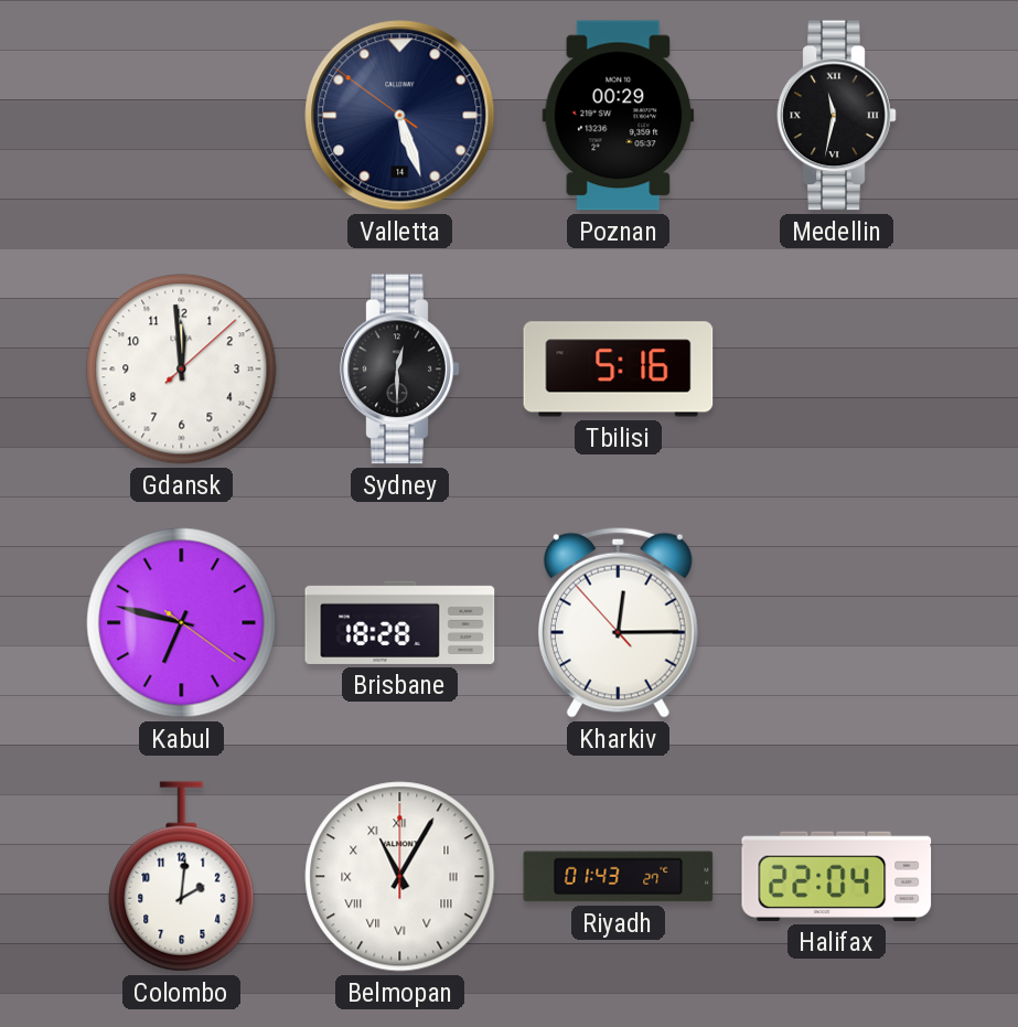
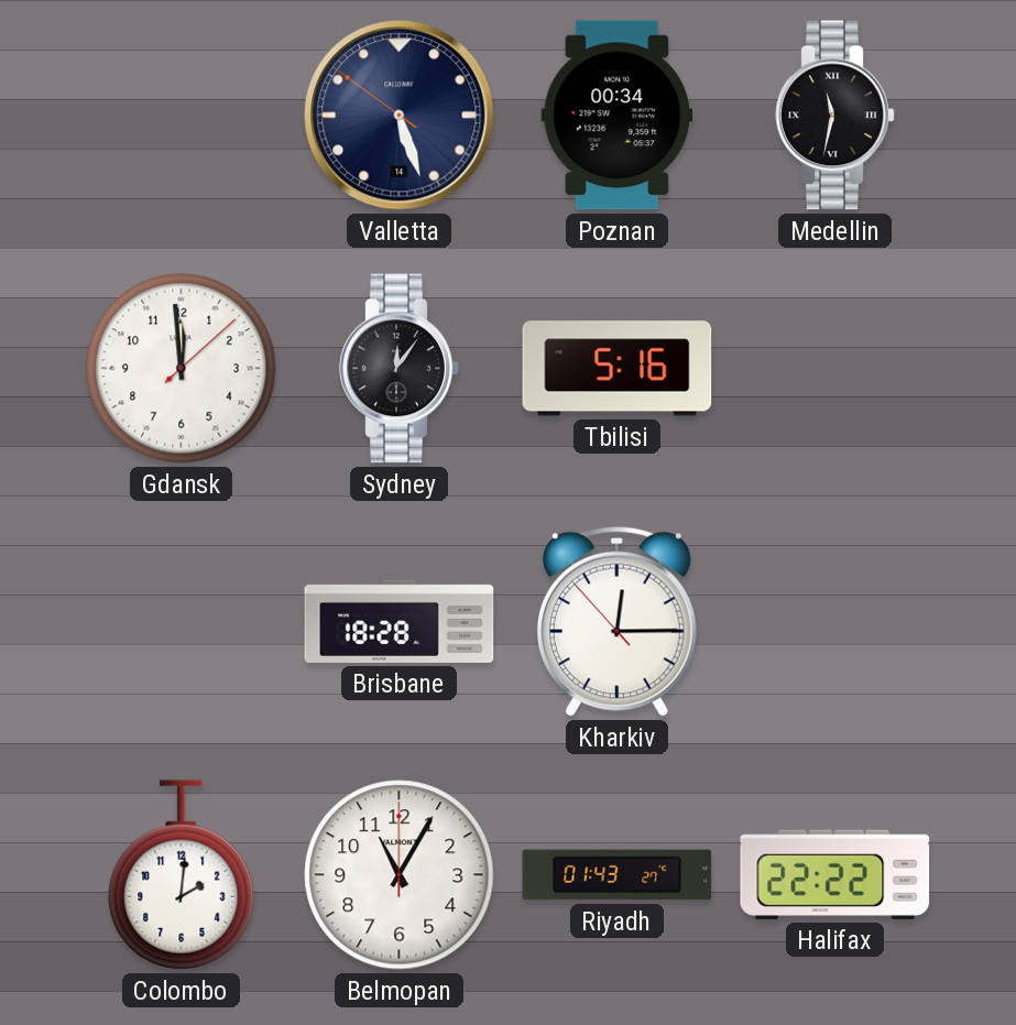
Poznan: 00:29 -> 00:34
Sydney: 12:30 -> 12:06
Kabul: 6:47 -> none
Belmopan numerals: Roman -> Arabic
Halifax: 22:04 -> 22:22
